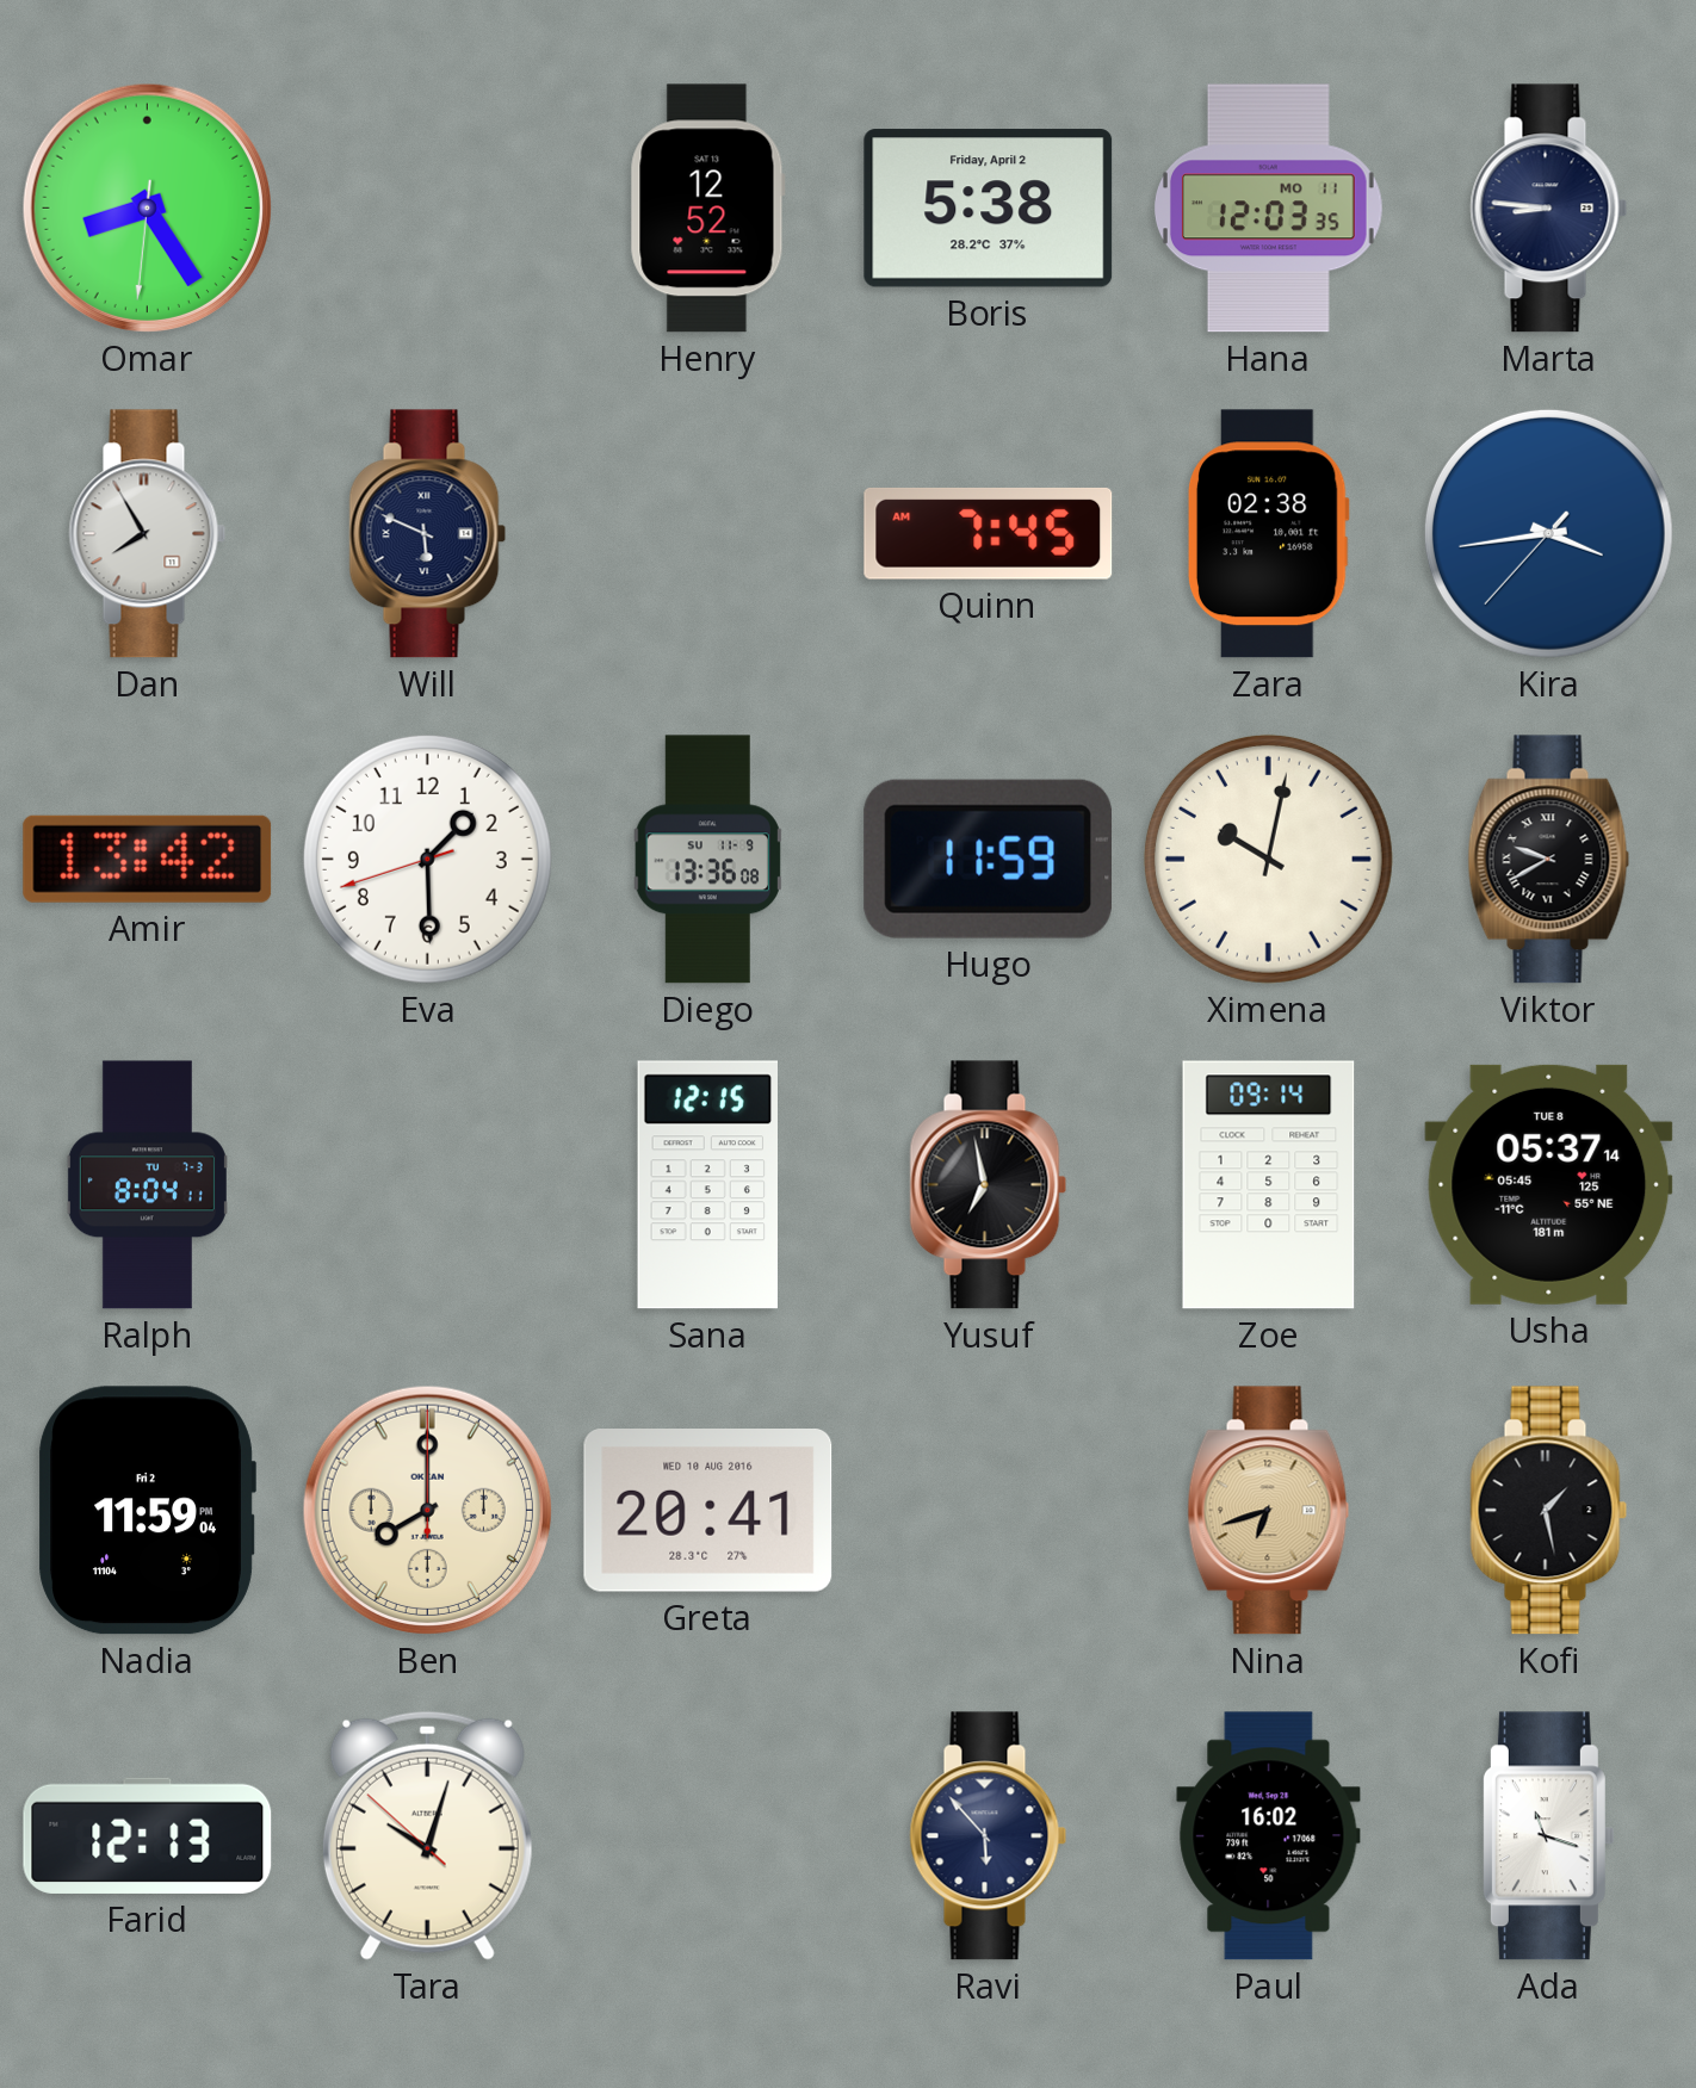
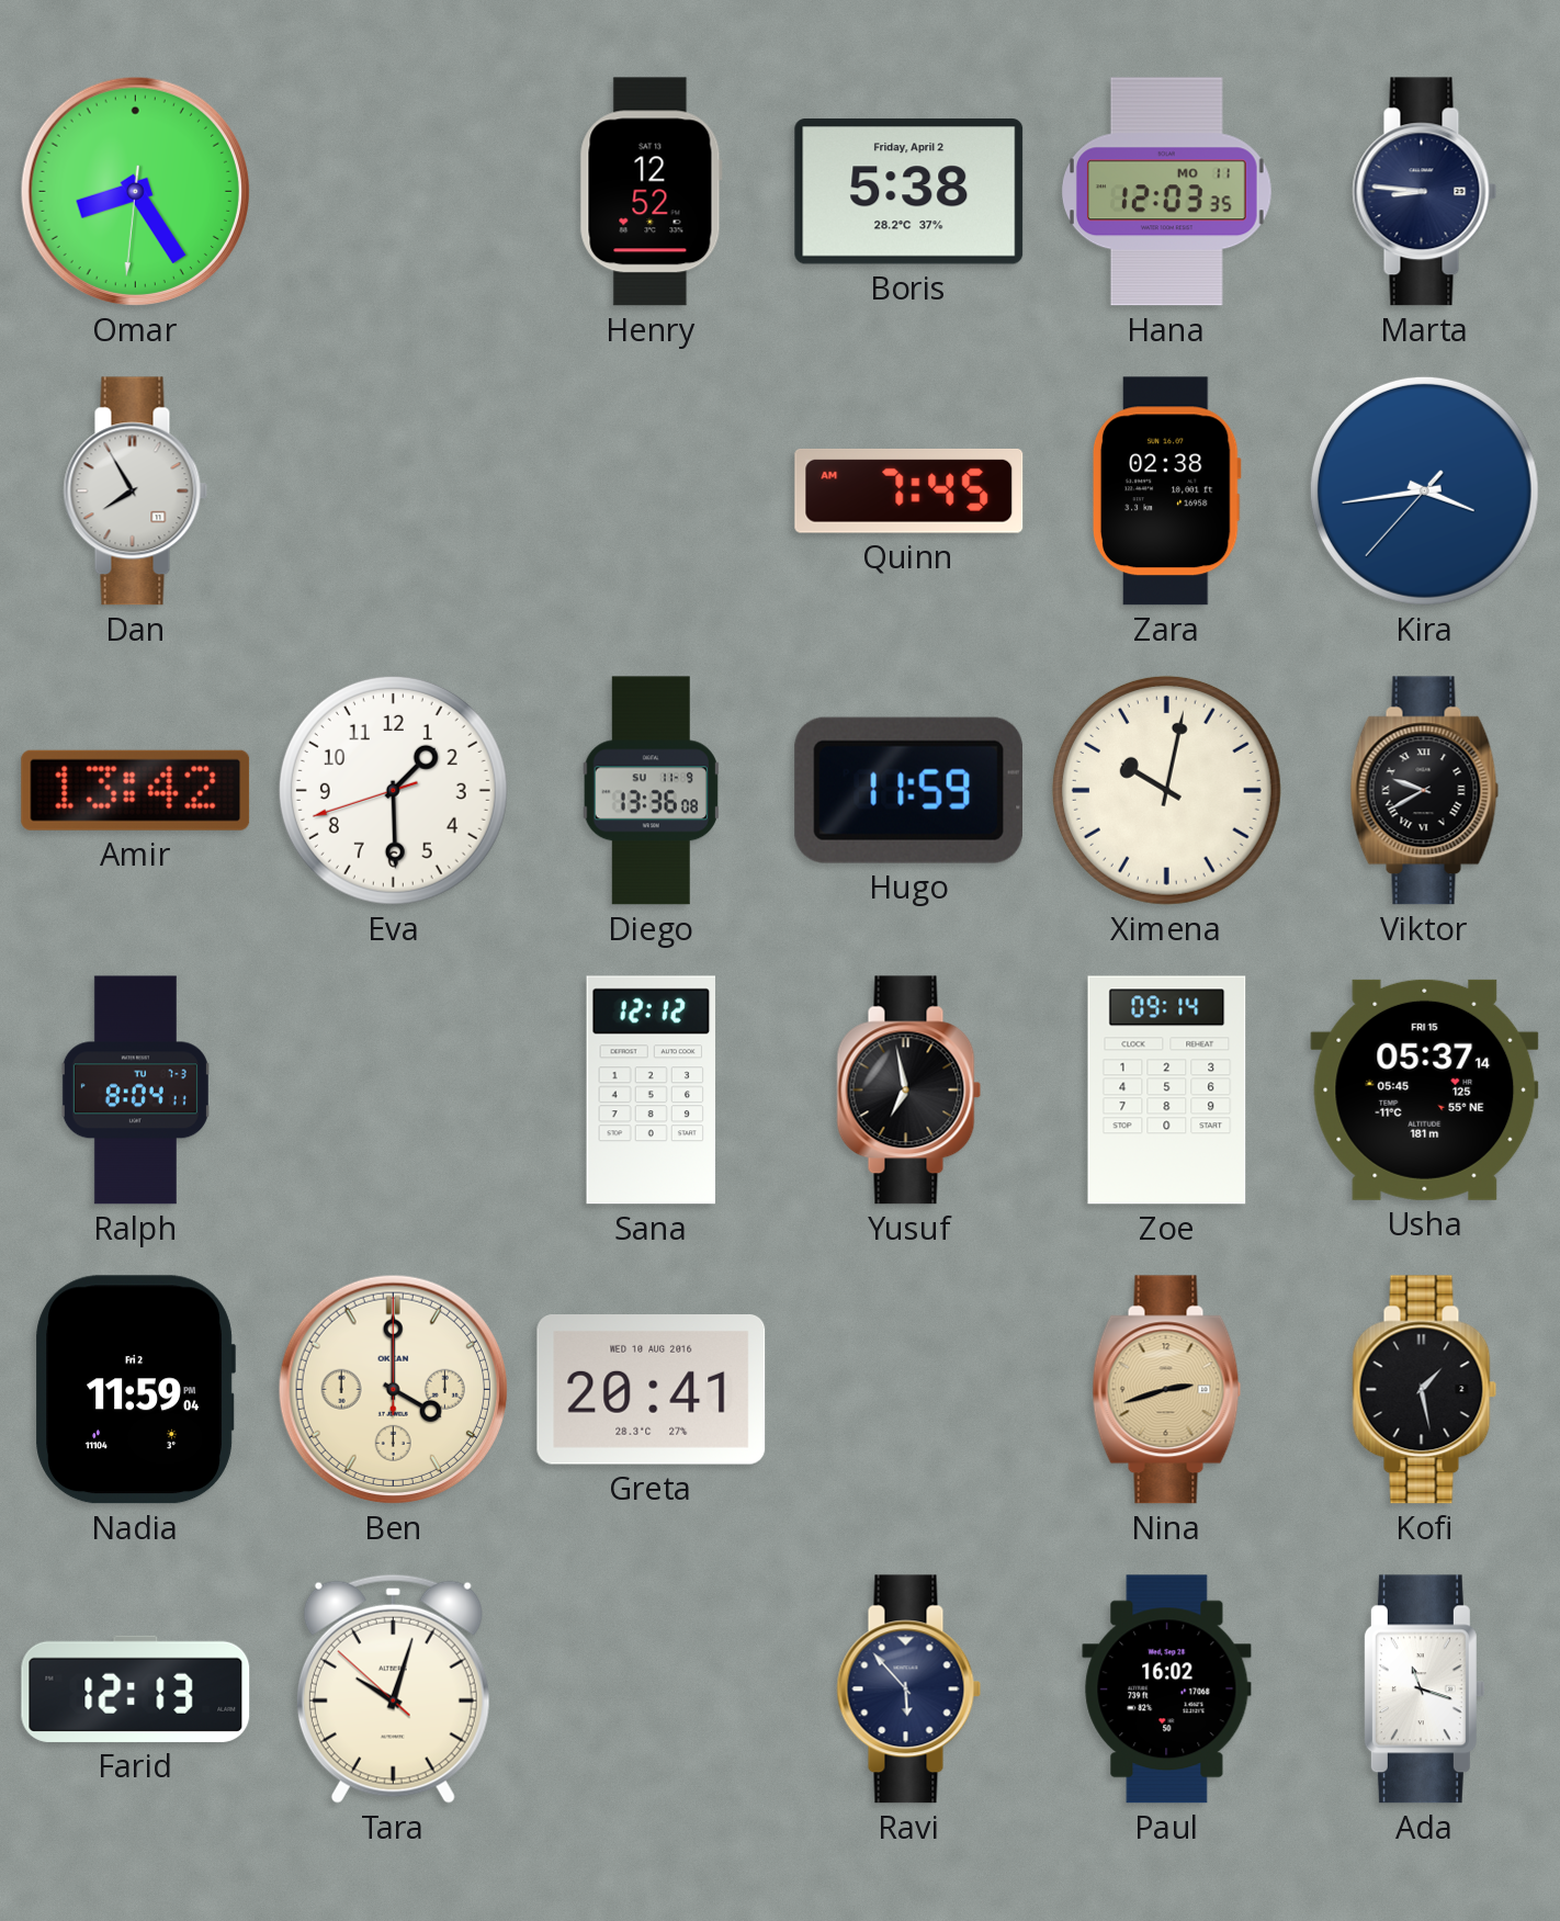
Will: 5:49 -> none
Sana: 12:15 -> 12:12
Usha date: TUE 8 -> FRI 15
Ben: 8:00 -> 4:00
Nina: 6:42 -> 2:42
